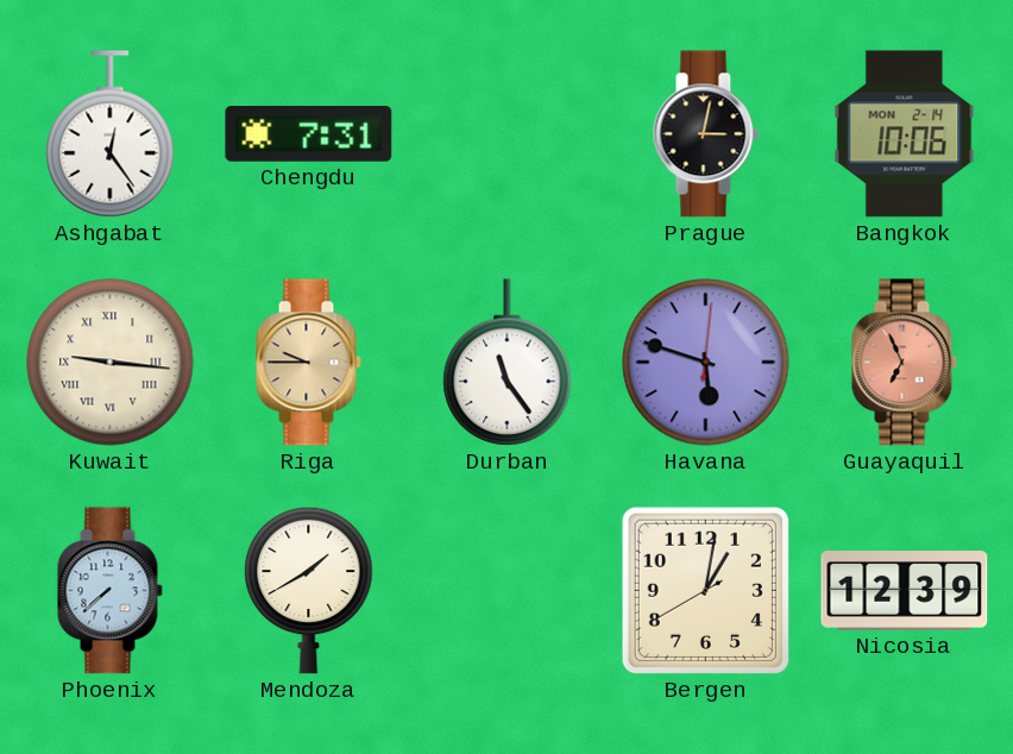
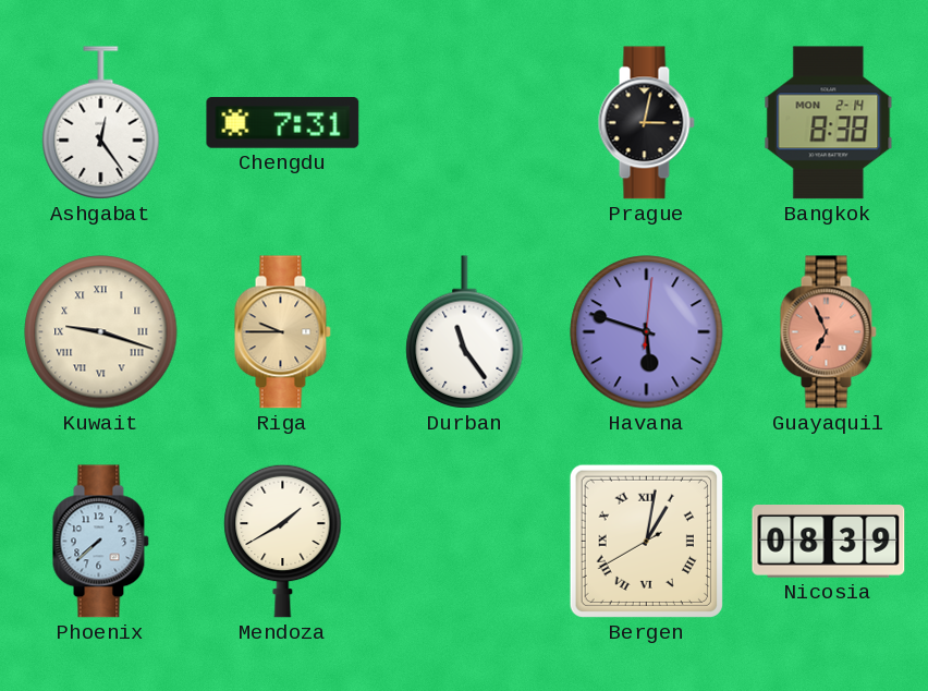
Bangkok: 10:06 -> 8:38
Kuwait: 9:16 -> 9:18
Bergen numerals: Arabic -> Roman
Nicosia: 12:39 -> 08:39
